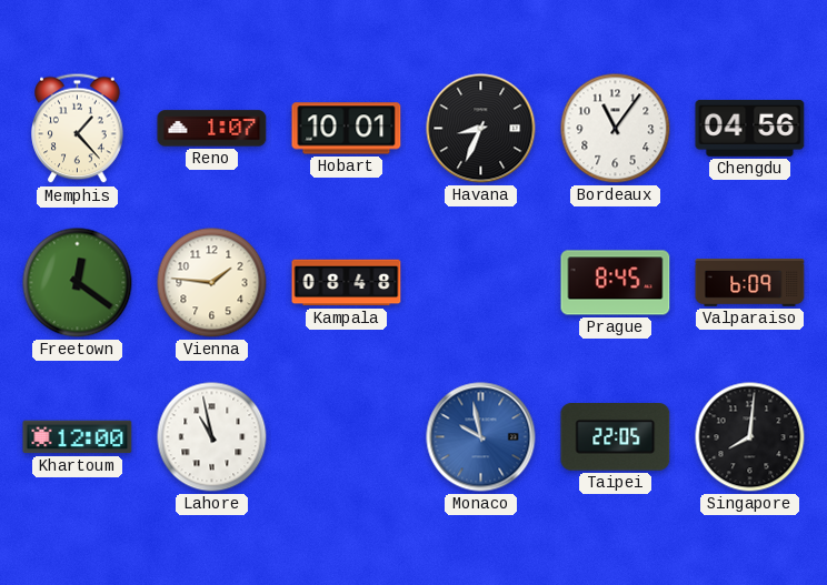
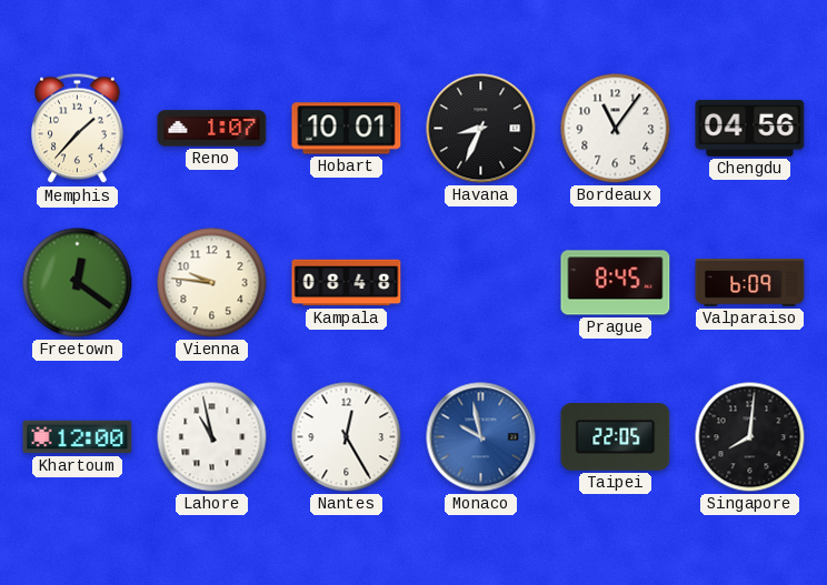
Memphis: 1:23 -> 1:37
Vienna: 1:46 -> 9:46
Nantes: none -> 12:25
